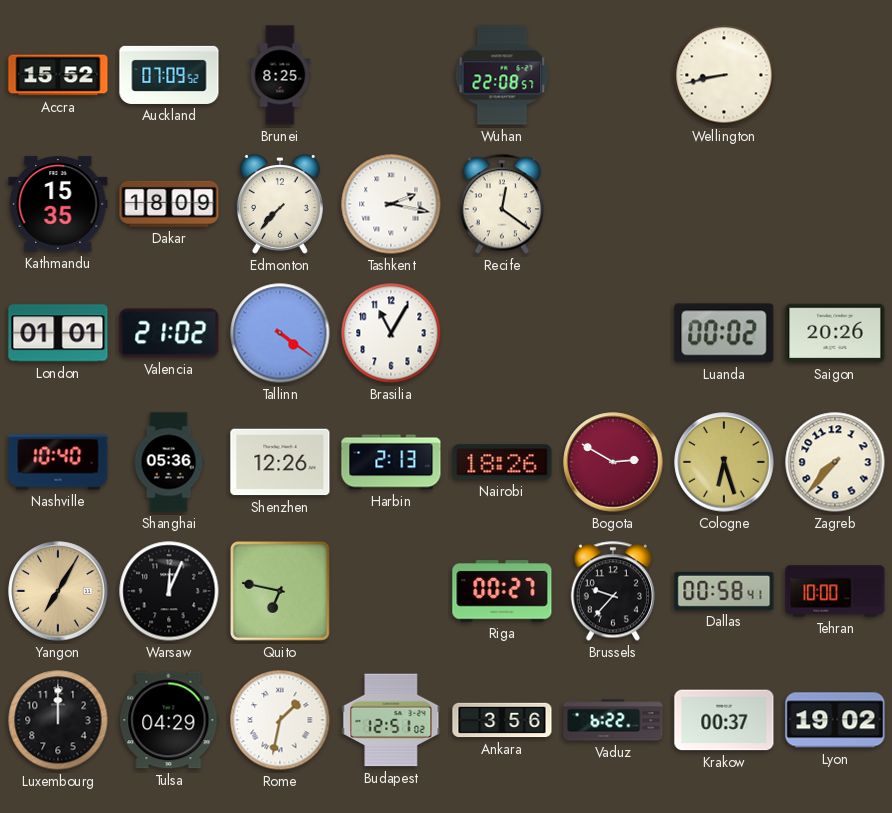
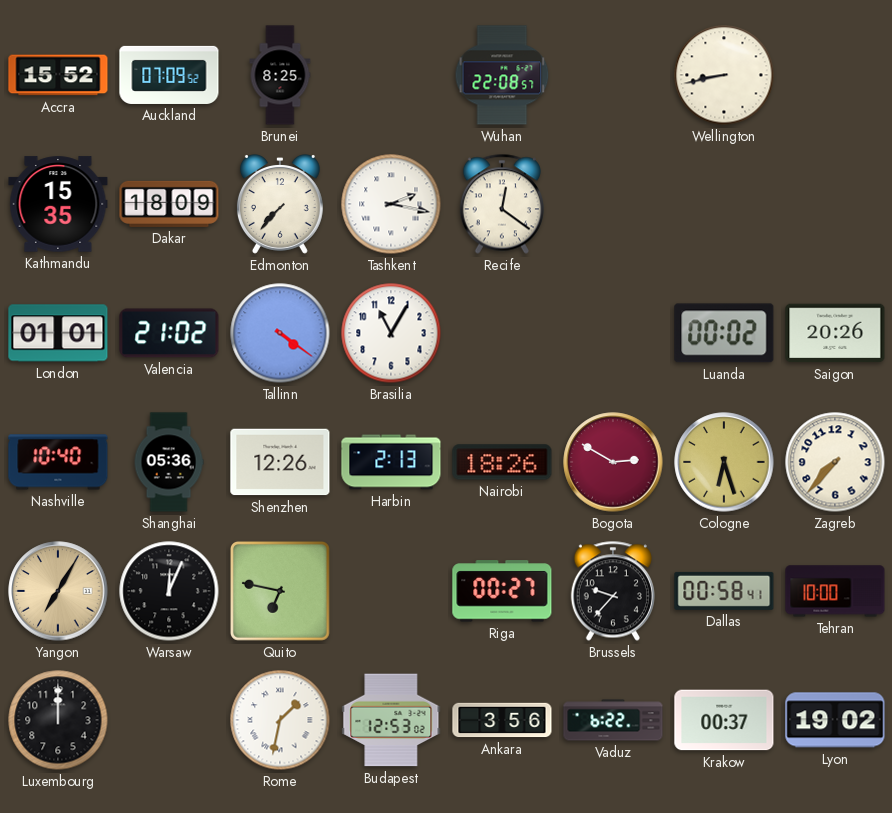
Tulsa: 04:29 -> none
Budapest: 12:51 -> 12:53
